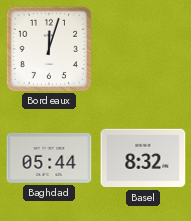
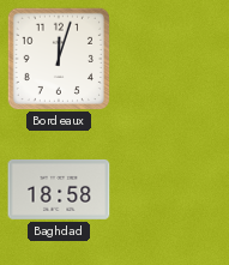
Baghdad: 05:44 -> 18:58
Basel: 8:32 -> none
